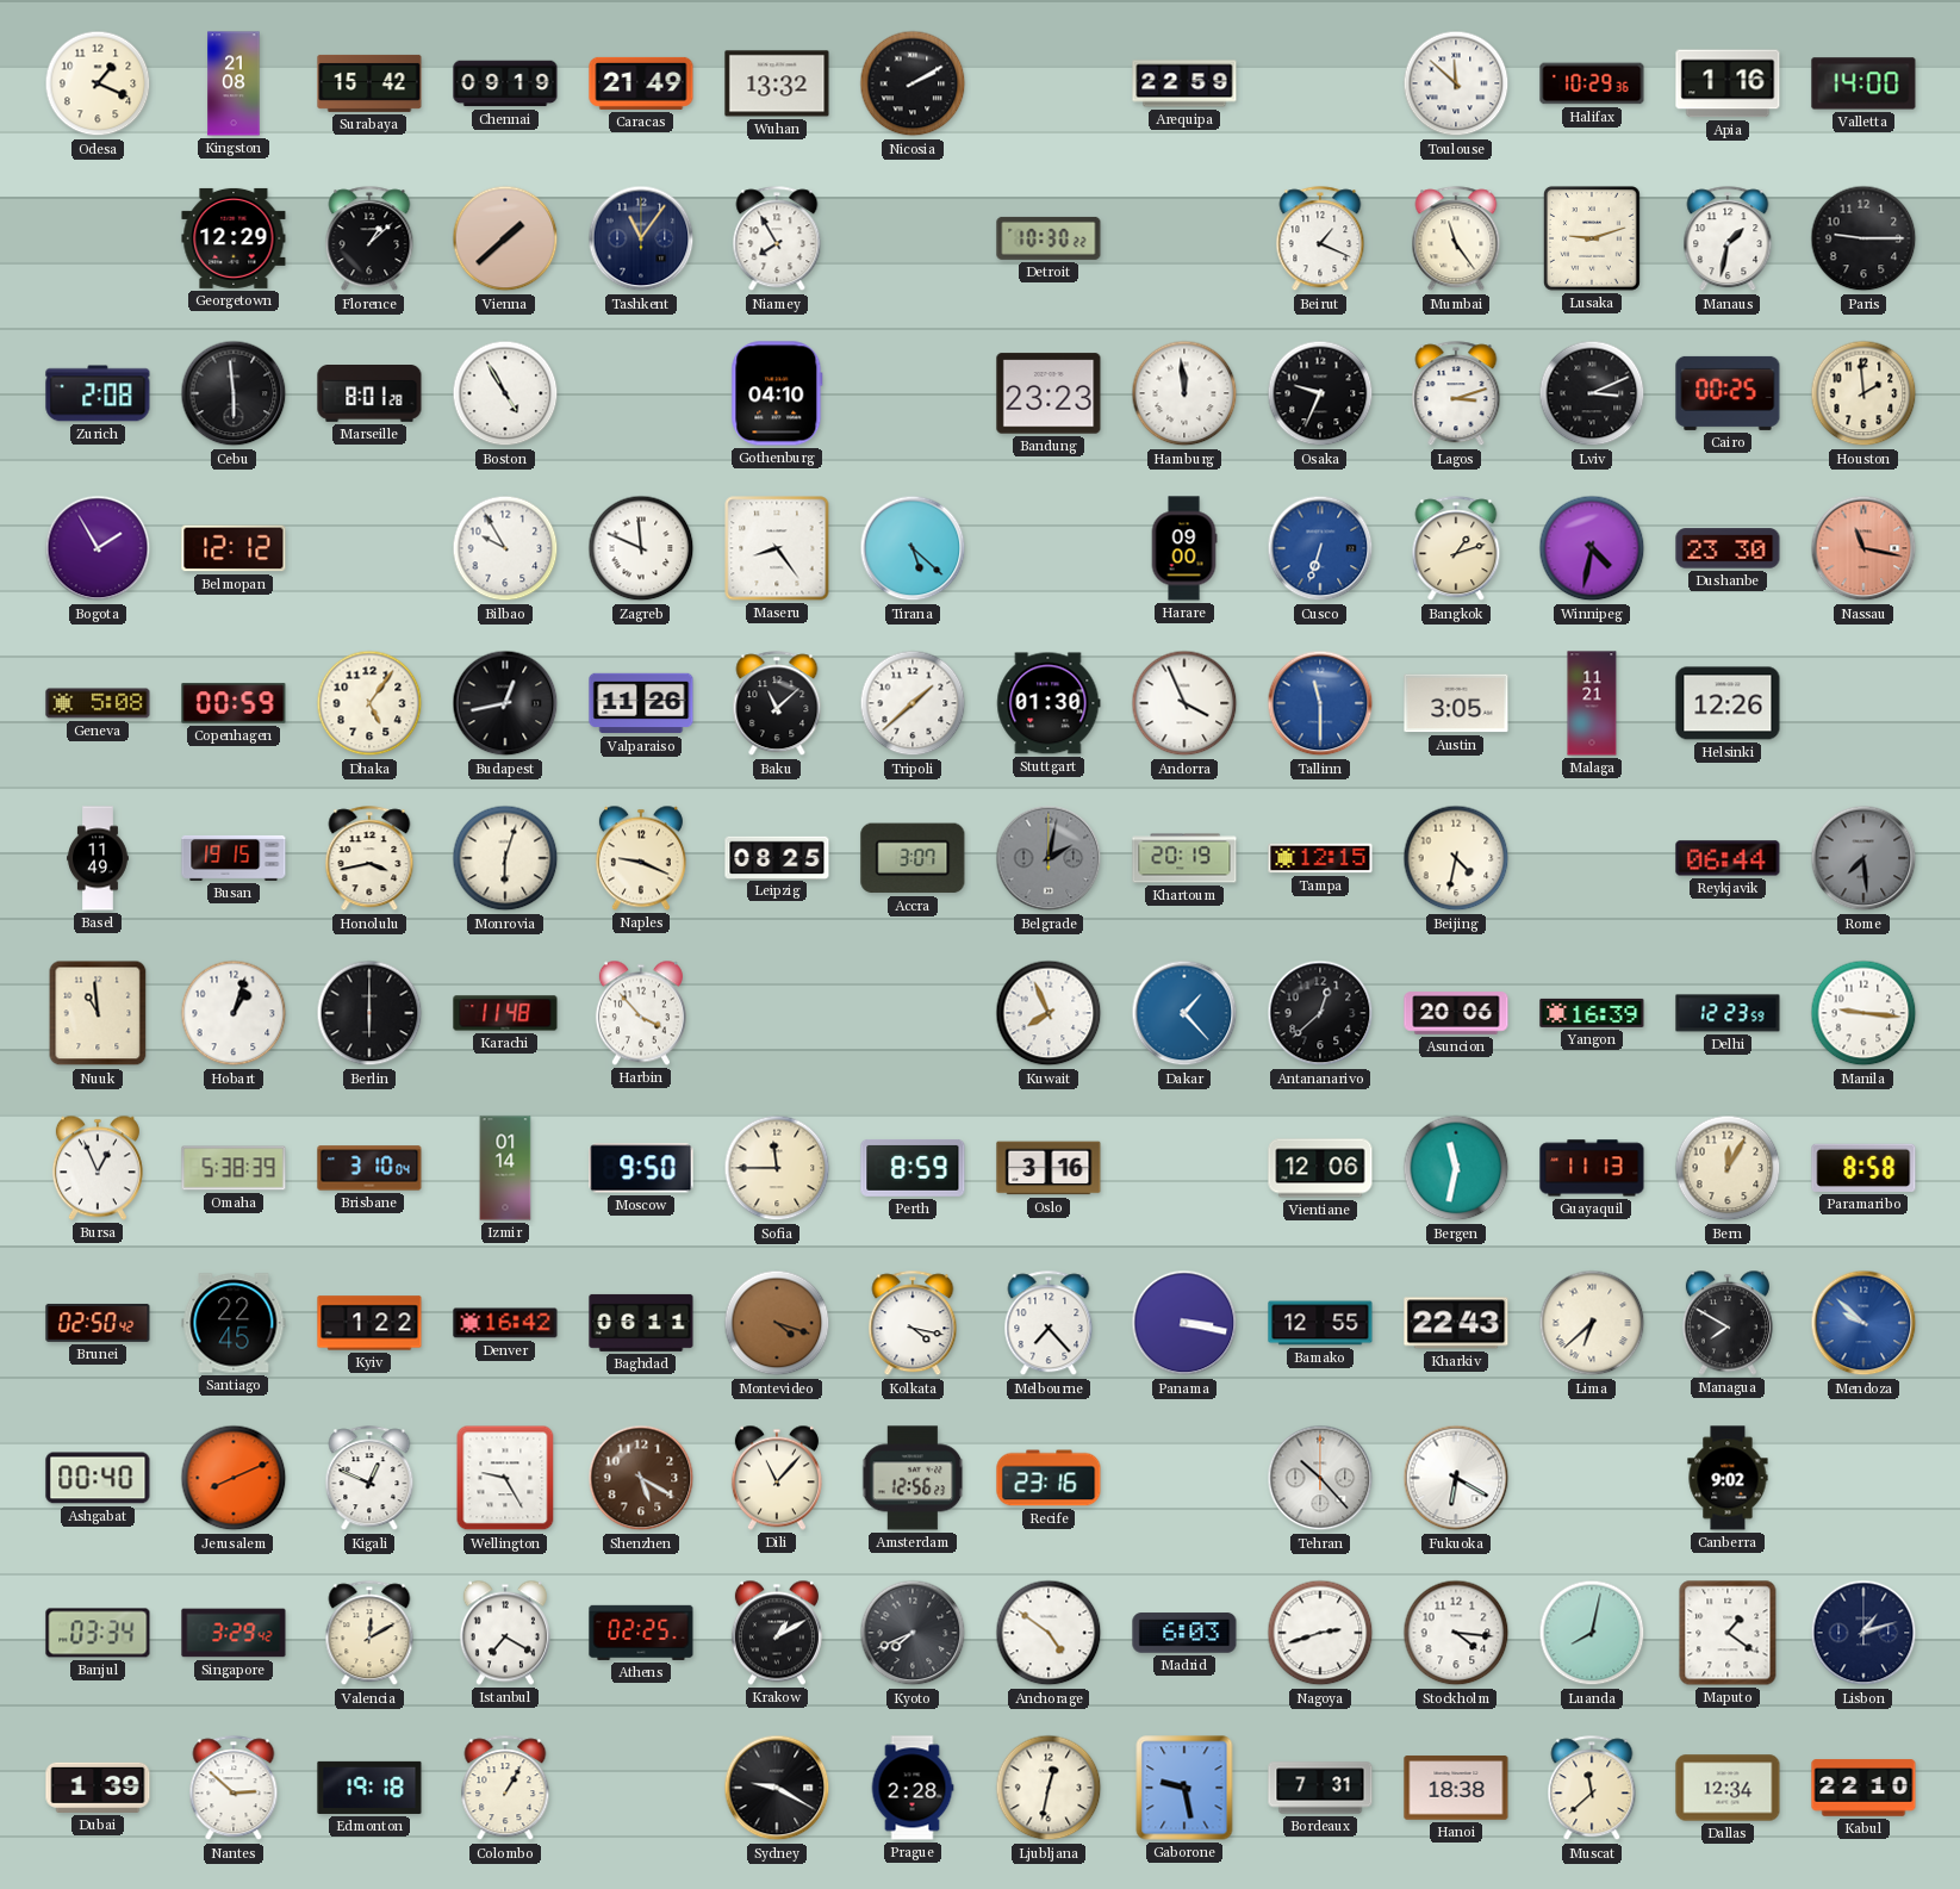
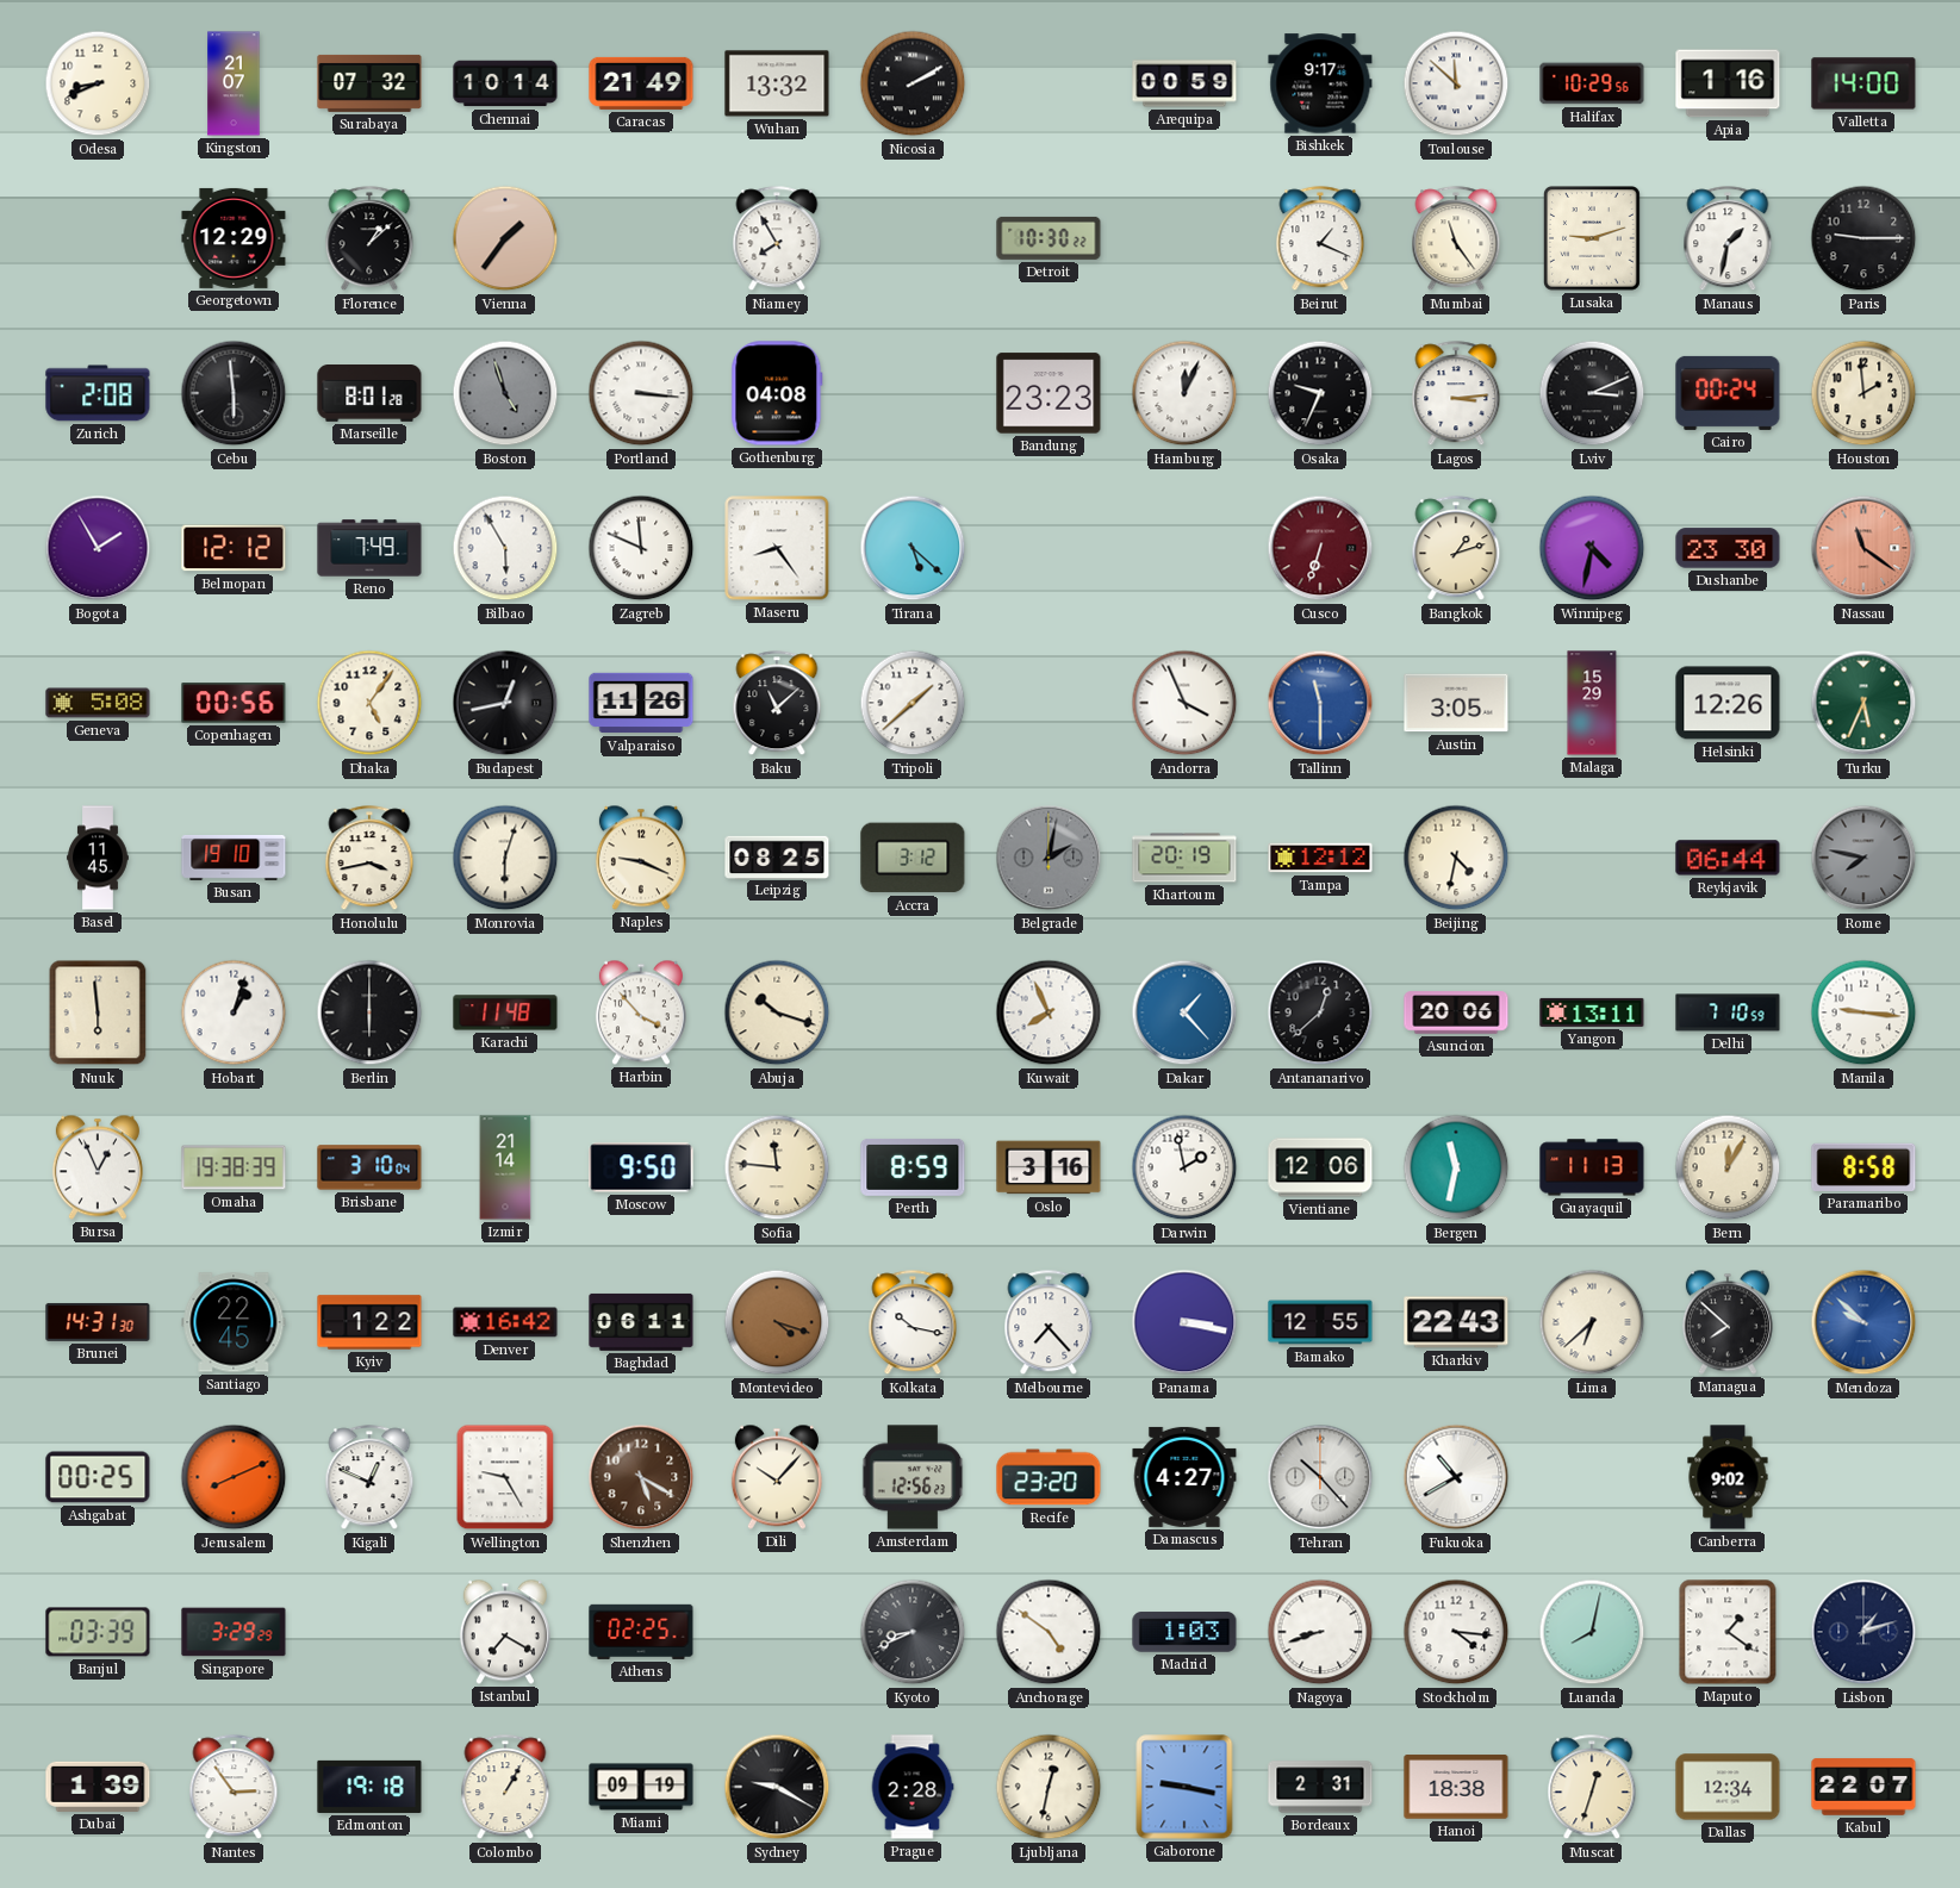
Odesa: 1:19 -> 8:41
Kingston: 21:08 -> 21:07
Surabaya: 15:42 -> 07:32
Chennai: 09:19 -> 10:14
Arequipa: 22:59 -> 00:59
Bishkek: none -> 9:17
Halifax: 10:29:36 -> 10:29:56
Vienna: 1:38 -> 1:36
Tashkent: 11:06 -> none
Boston: 4:55 -> 4:57
Boston dial: white -> grey
Portland: none -> 3:16
Gothenburg: 04:10 -> 04:08
Hamburg: 11:59 -> 12:04
Lagos: 3:12 -> 3:14
Cairo: 00:25 -> 00:24
Reno: none -> 7:49
Bilbao: 9:55 -> 5:55
Harare: 09:00 -> none
Cusco dial: blue -> burgundy
Nassau: 11:17 -> 11:21
Copenhagen: 00:59 -> 00:56
Stuttgart: 01:30 -> none
Malaga: 11:21 -> 15:29
Turku: none -> 5:34
Basel: 11:49 -> 11:45
Busan: 19:15 -> 19:10
Accra: 3:07 -> 3:12
Tampa: 12:15 -> 12:12
Rome: 7:29 -> 7:47
Nuuk: 10:59 -> 5:59
Abuja: none -> 10:18
Yangon: 16:39 -> 13:11
Delhi: 12:23 -> 7:10
Omaha: 5:38 -> 19:38
Izmir: 01:14 -> 21:14
Sofia: 11:45 -> 11:46
Darwin: none -> 1:58
Brunei: 02:50 -> 14:31
Kolkata: 4:17 -> 10:17
Managua: 7:50 -> 7:52
Ashgabat: 00:40 -> 00:25
Dili: 11:07 -> 10:07
Recife: 23:16 -> 23:20
Damascus: none -> 4:27
Fukuoka: 6:20 -> 10:40
Banjul: 03:34 -> 03:39
Singapore: 3:29:42 -> 3:29:29
Valencia: 12:10 -> none
Krakow: 1:10 -> none
Kyoto: 7:41 -> 8:41
Madrid: 6:03 -> 1:03
Nagoya: 2:42 -> 8:42
Nantes: 2:52 -> 2:54
Miami: none -> 09:19
Gaborone: 9:28 -> 9:17
Bordeaux: 7:31 -> 2:31
Muscat: 11:38 -> 12:33
Kabul: 22:10 -> 22:07
